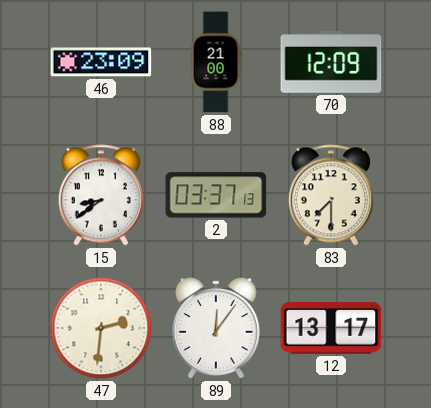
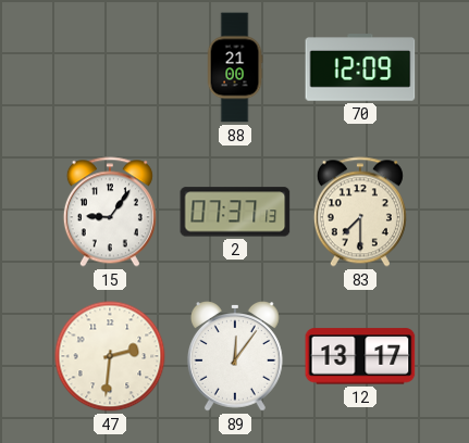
46: 23:09 -> none
15: 8:39 -> 9:06
2: 03:37 -> 07:37
